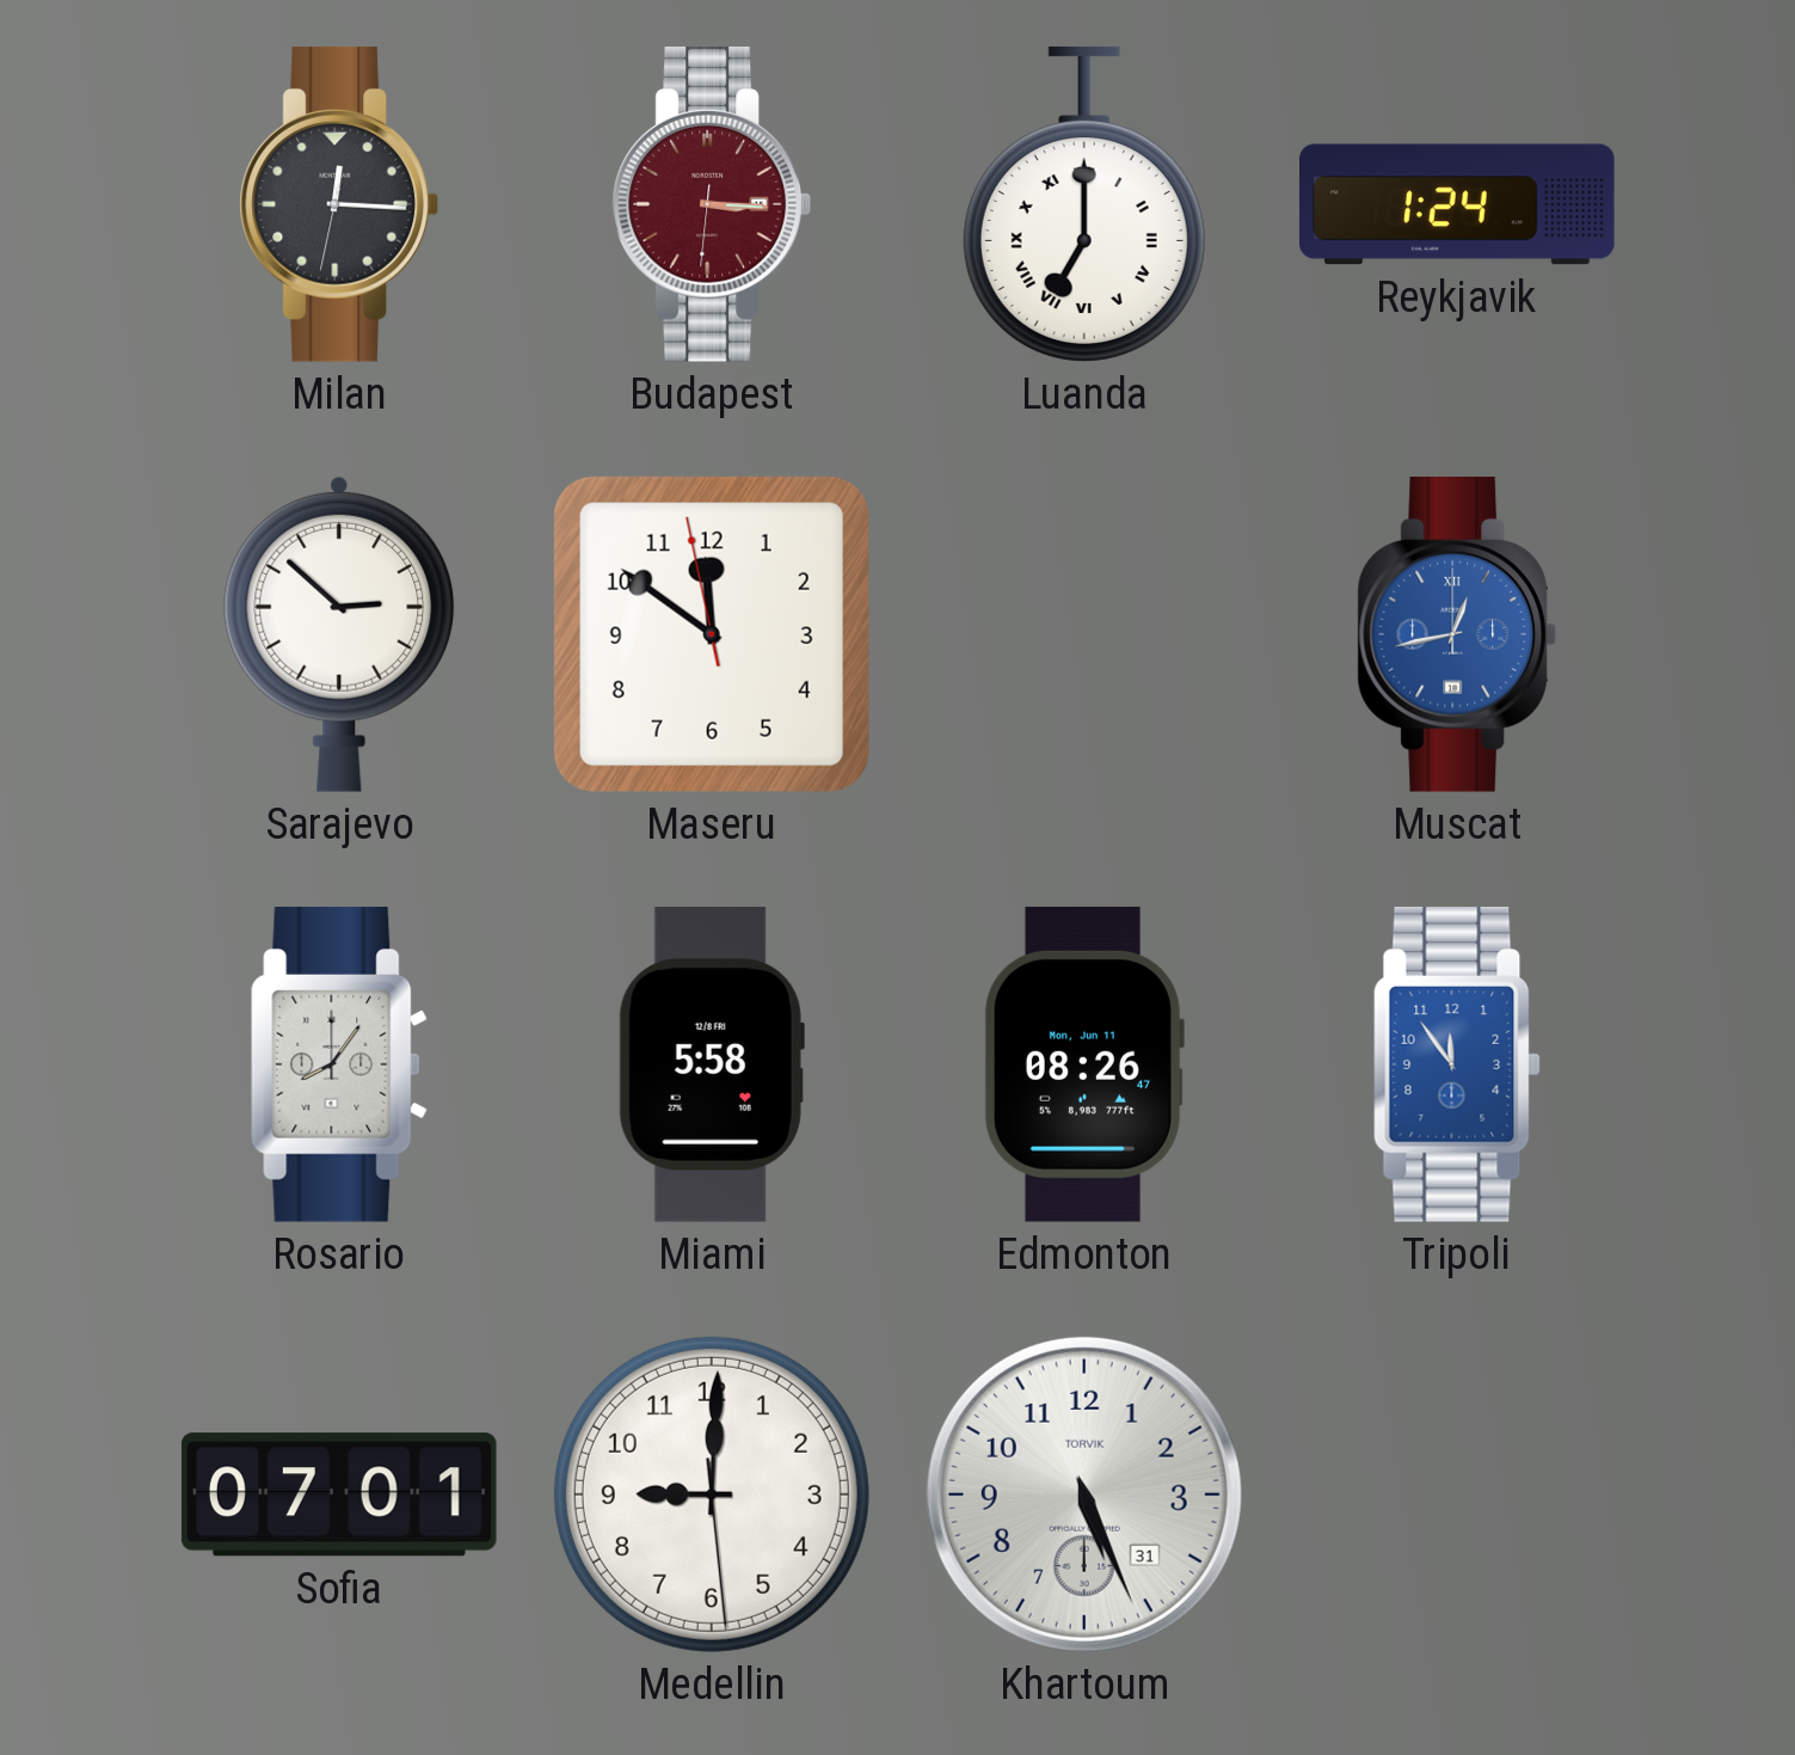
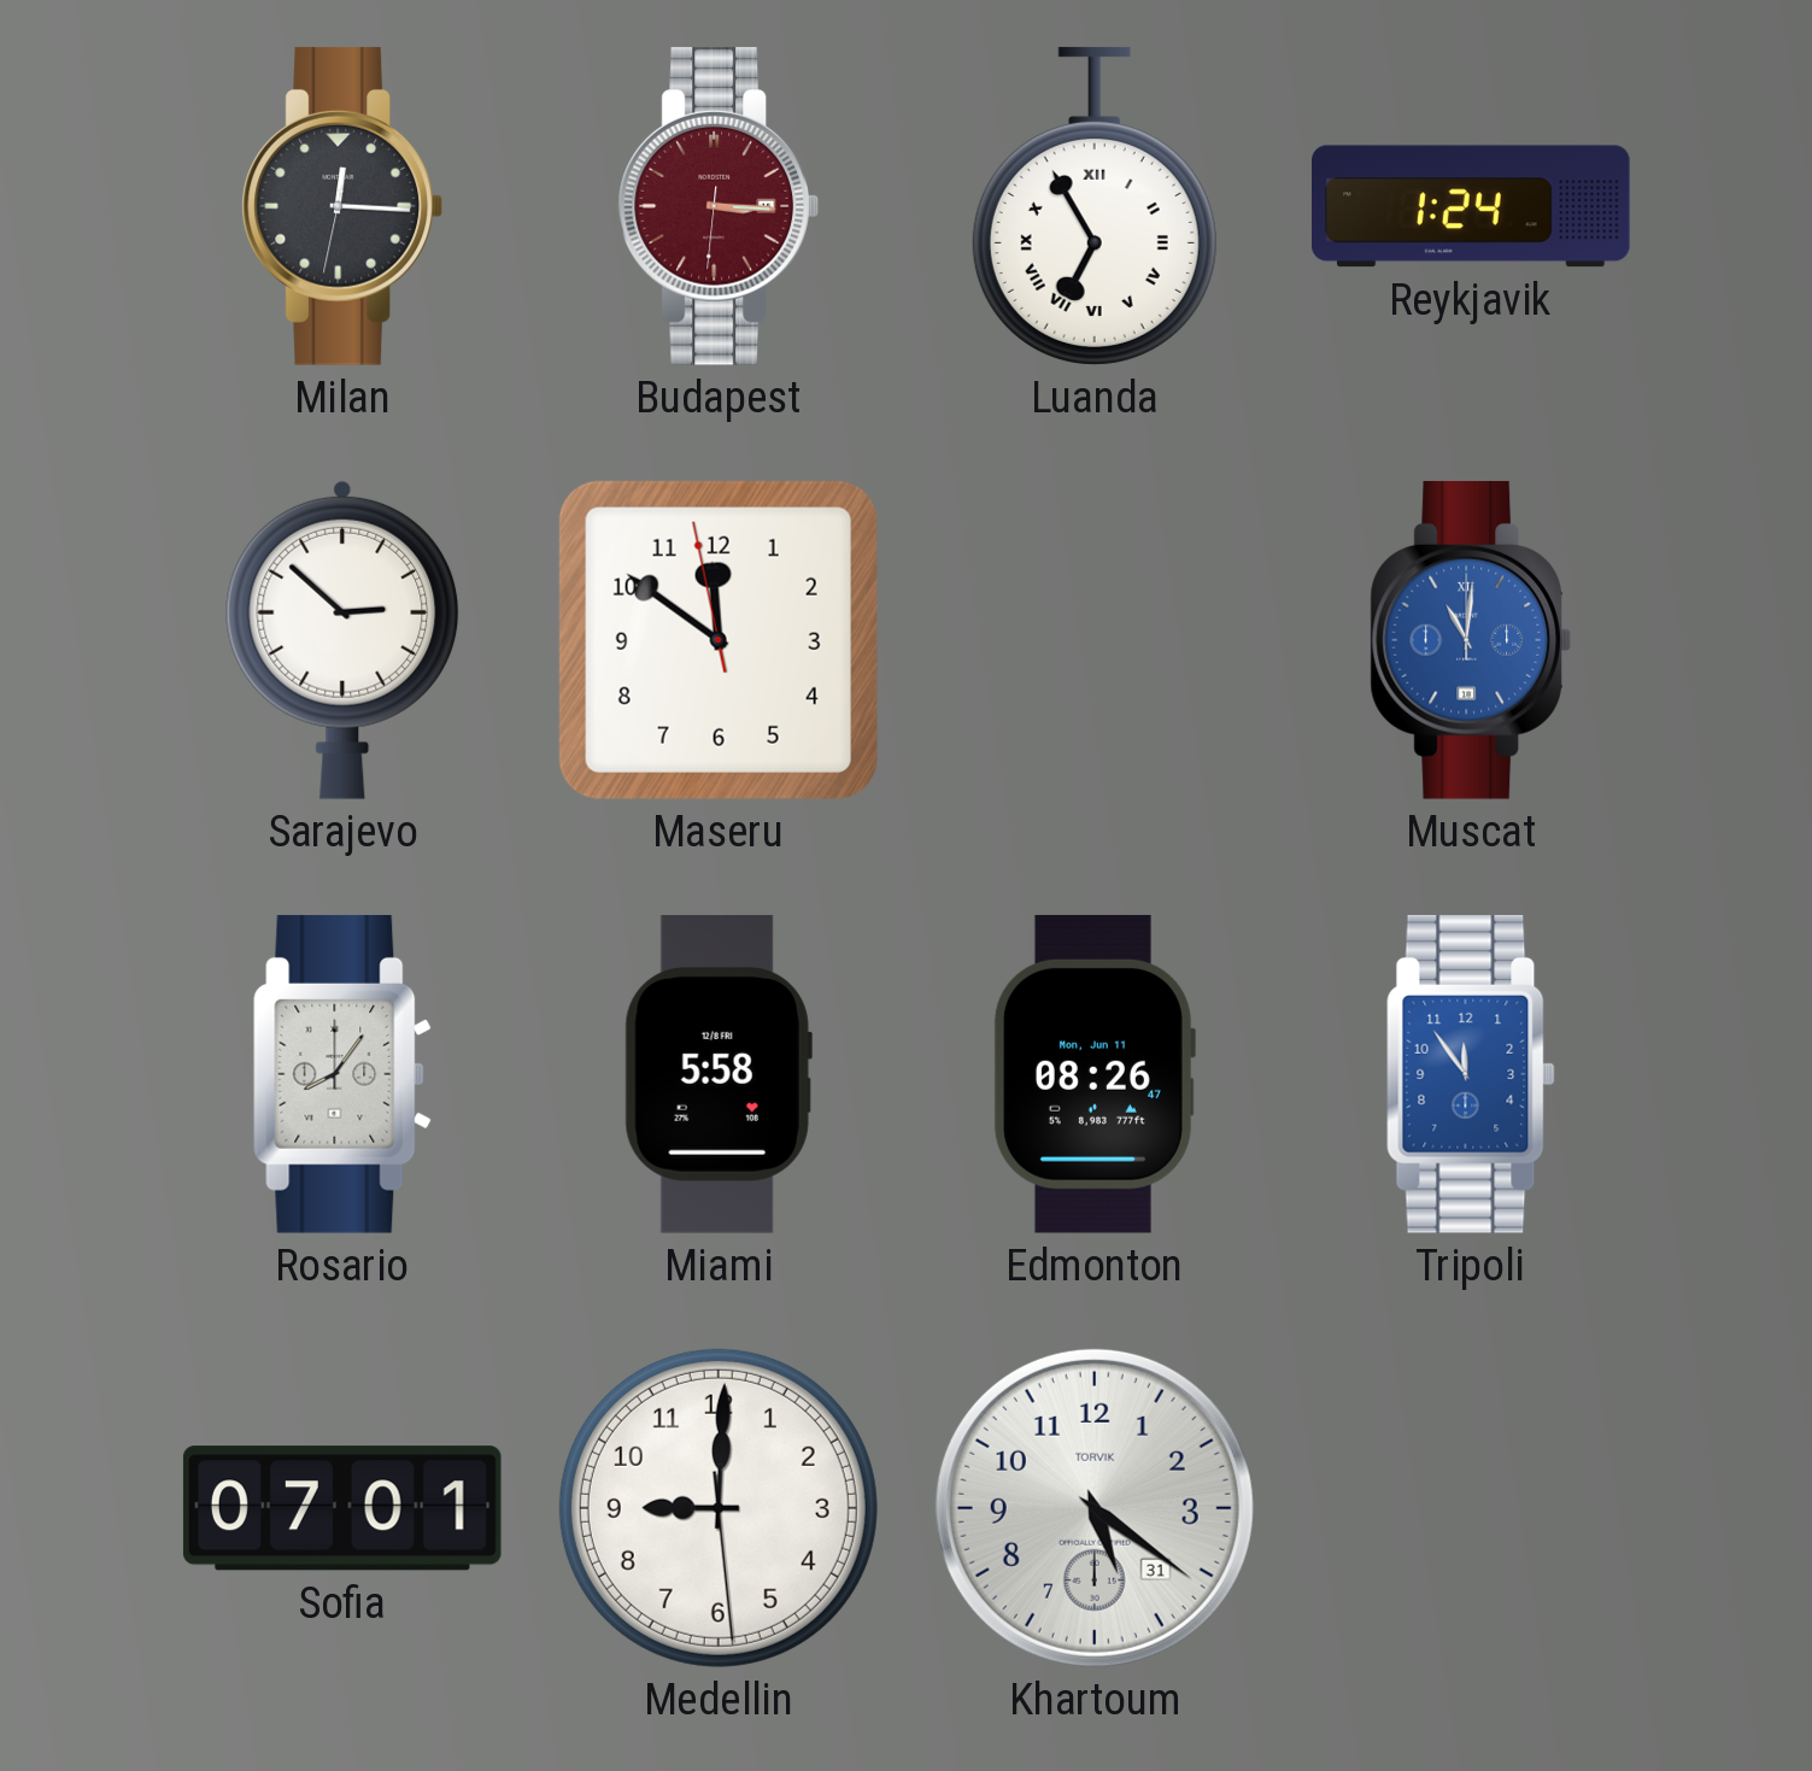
Luanda: 7:00 -> 6:55
Muscat: 12:43 -> 11:01
Khartoum: 5:26 -> 5:21
